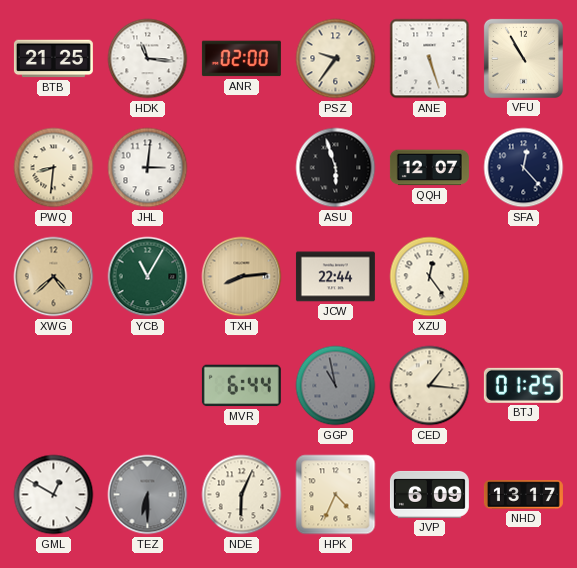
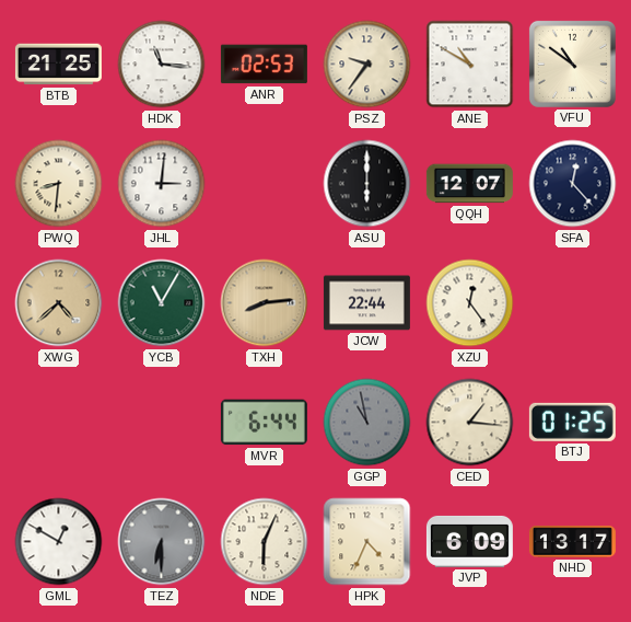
ANR: 02:00 -> 02:53
ANE: 5:27 -> 10:50
VFU: 10:55 -> 10:51
ASU: 5:57 -> 6:00
